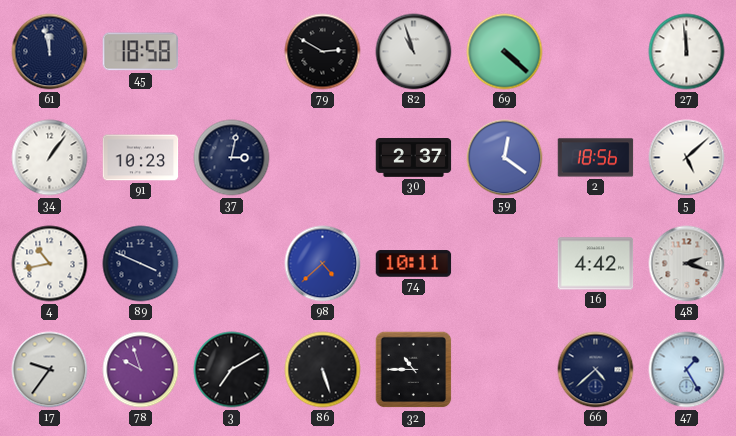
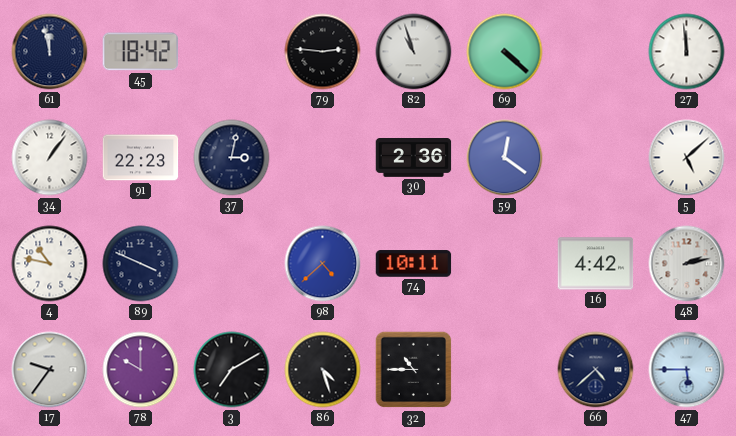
45: 18:58 -> 18:42
79: 2:50 -> 2:46
91: 10:23 -> 22:23
30: 2:37 -> 2:36
2: 18:56 -> none
4: 10:43 -> 10:47
48: 2:18 -> 2:13
78: 9:57 -> 10:00
86: 5:27 -> 4:27
47: 1:25 -> 5:45
